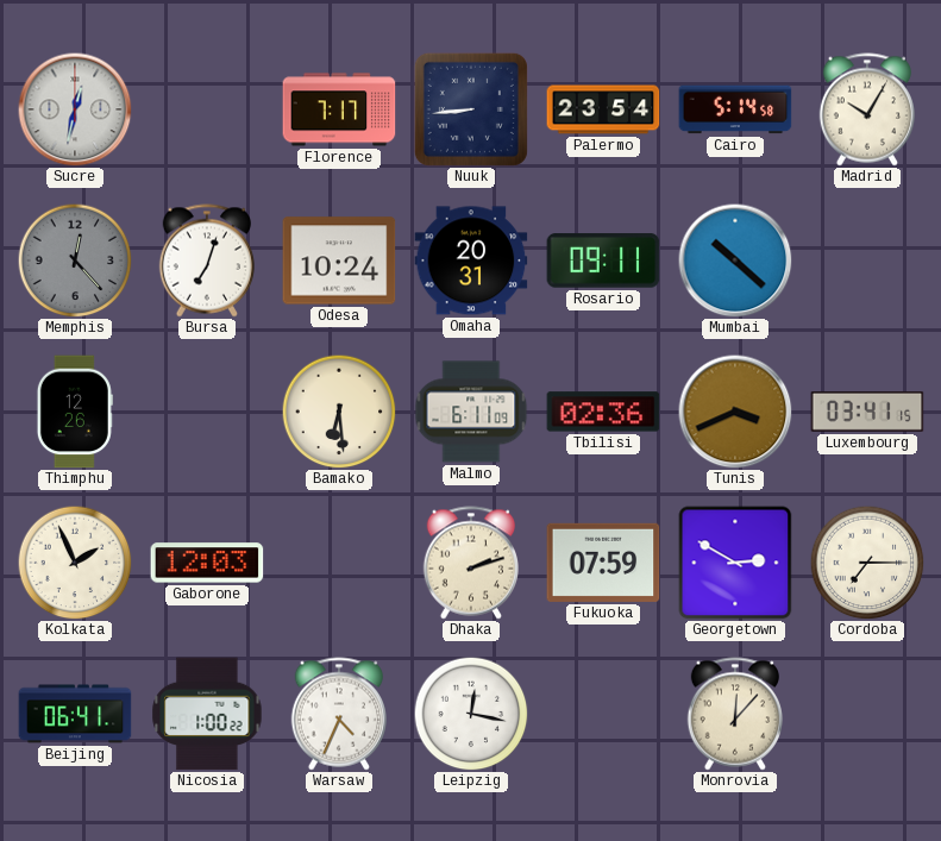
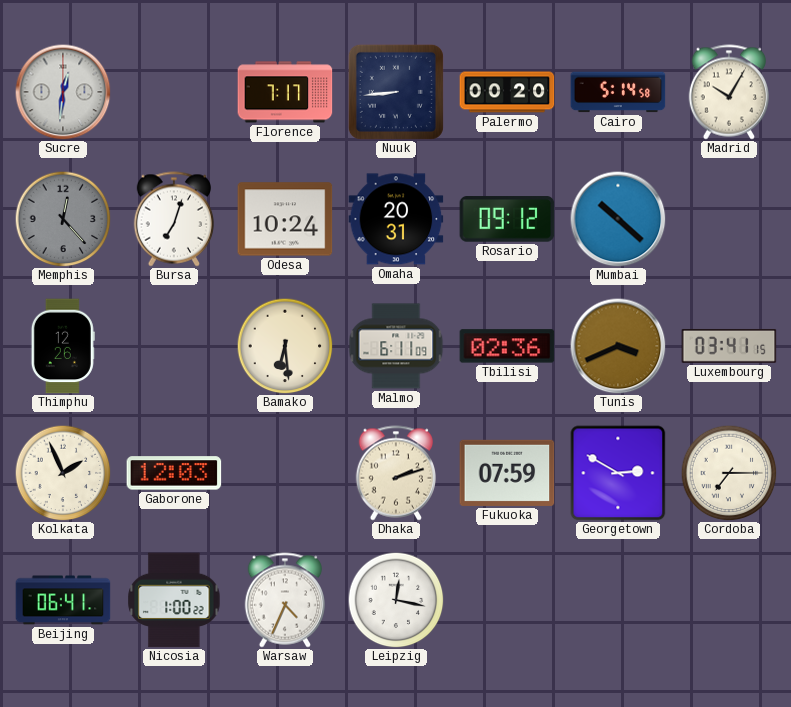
Sucre: 12:32 -> 12:31
Palermo: 23:54 -> 00:20
Rosario: 09:11 -> 09:12
Monrovia: 12:07 -> none
